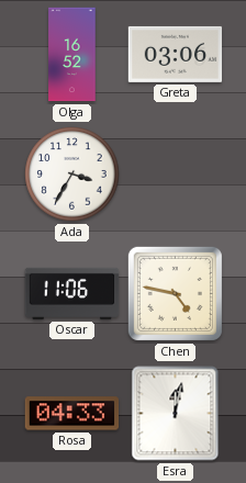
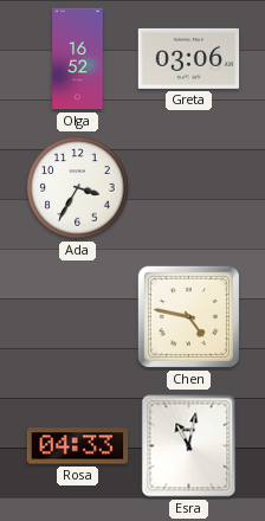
Oscar: 11:06 -> none
Esra: 12:02 -> 11:02
